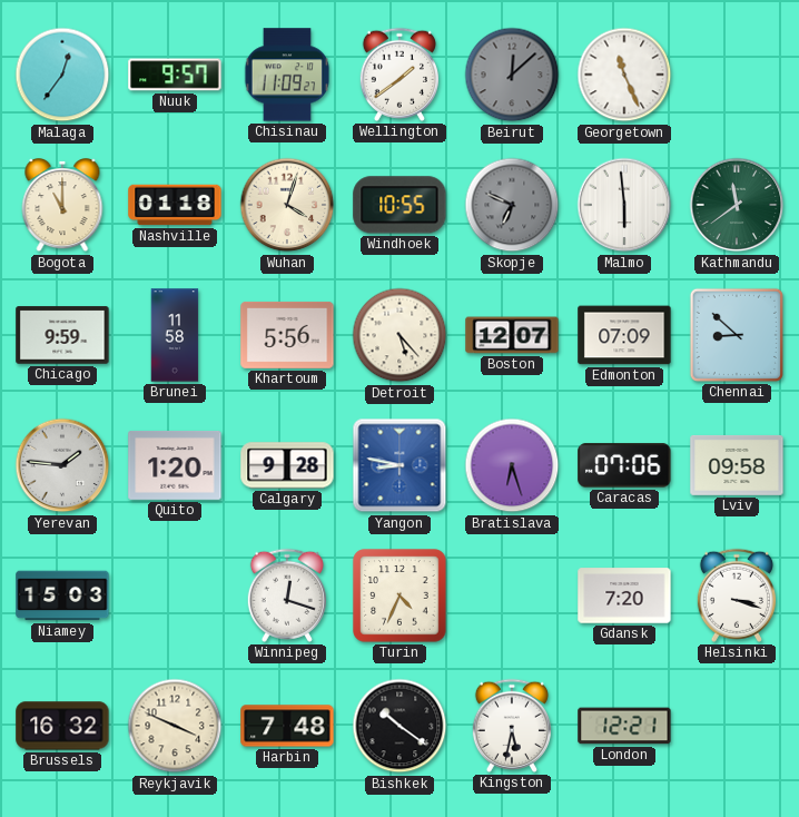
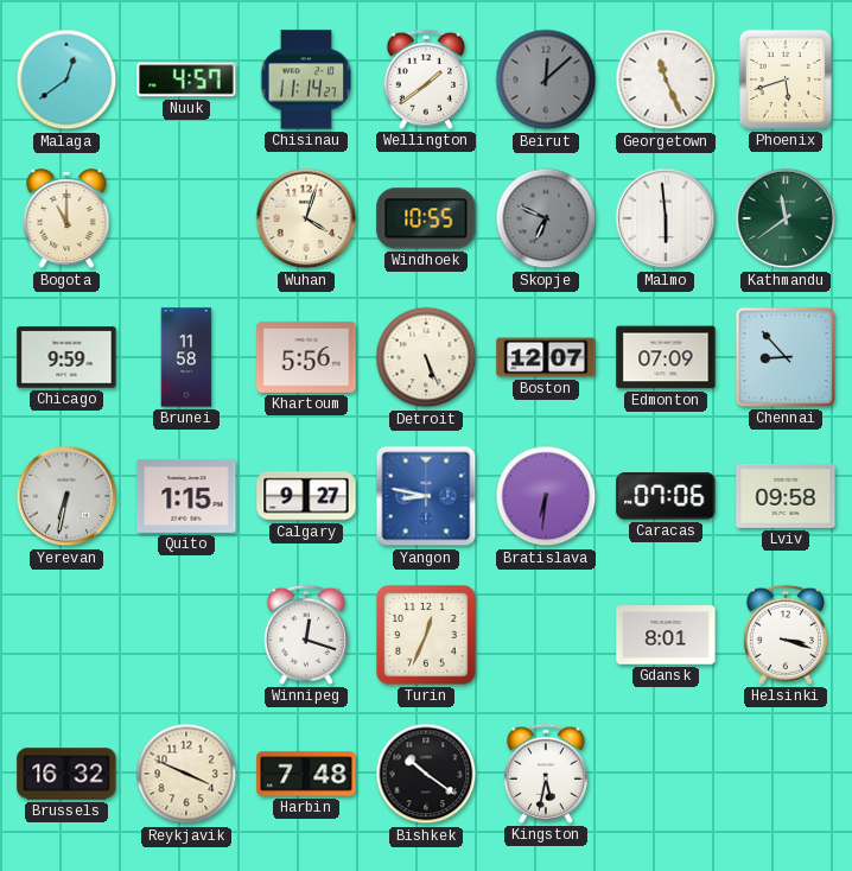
Malaga: 12:36 -> 12:39
Nuuk: 9:57 -> 4:57
Chisinau: 11:09 -> 11:14
Phoenix: none -> 5:42
Nashville: 01:18 -> none
Detroit: 5:23 -> 5:26
Chennai: 8:52 -> 8:53
Yerevan: 1:46 -> 6:32
Quito: 1:20 -> 1:15
Calgary: 9:28 -> 9:27
Bratislava: 6:27 -> 6:31
Niamey: 15:03 -> none
Turin: 4:34 -> 12:34
Gdansk: 7:20 -> 8:01
London: 12:21 -> none
